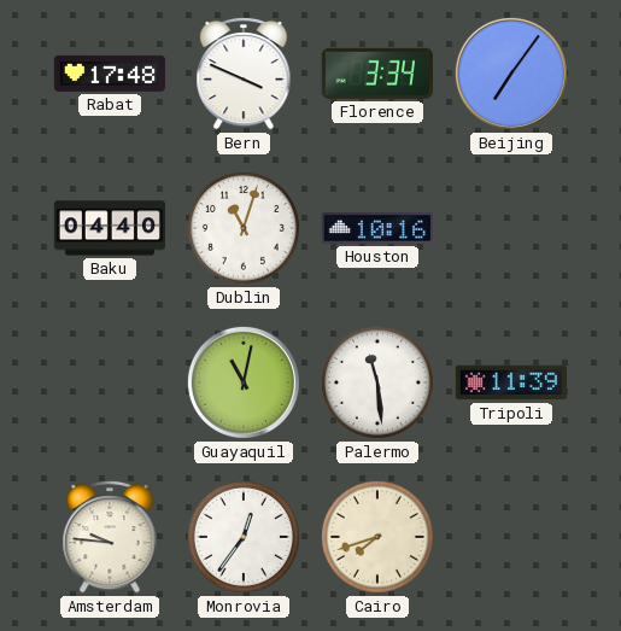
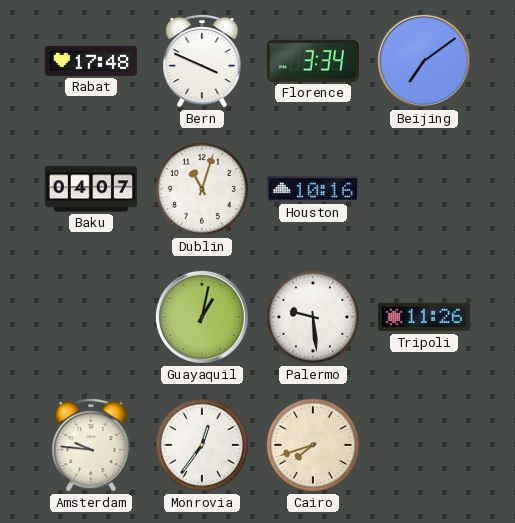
Beijing: 7:06 -> 7:09
Baku: 04:40 -> 04:07
Guayaquil: 11:02 -> 1:02
Palermo: 11:29 -> 9:29
Tripoli: 11:39 -> 11:26
